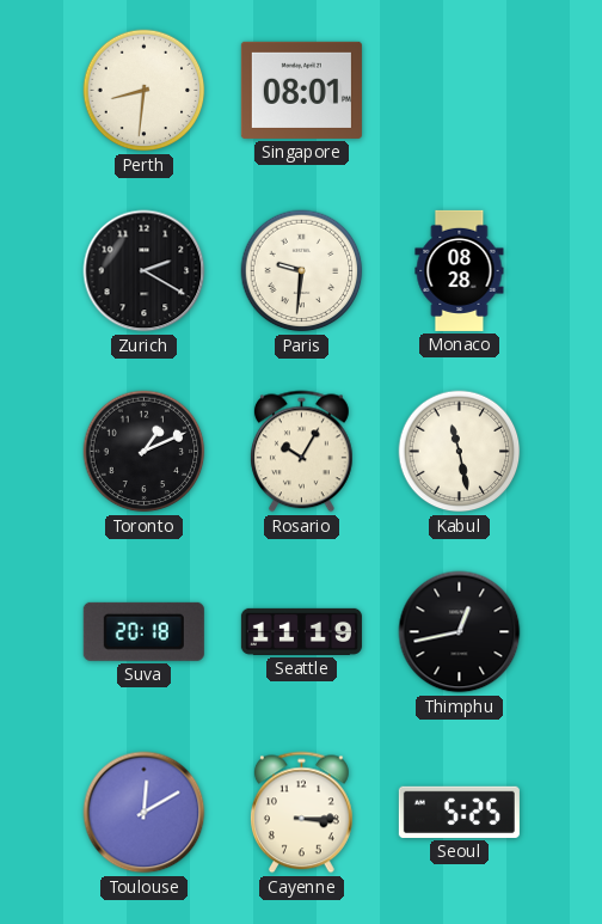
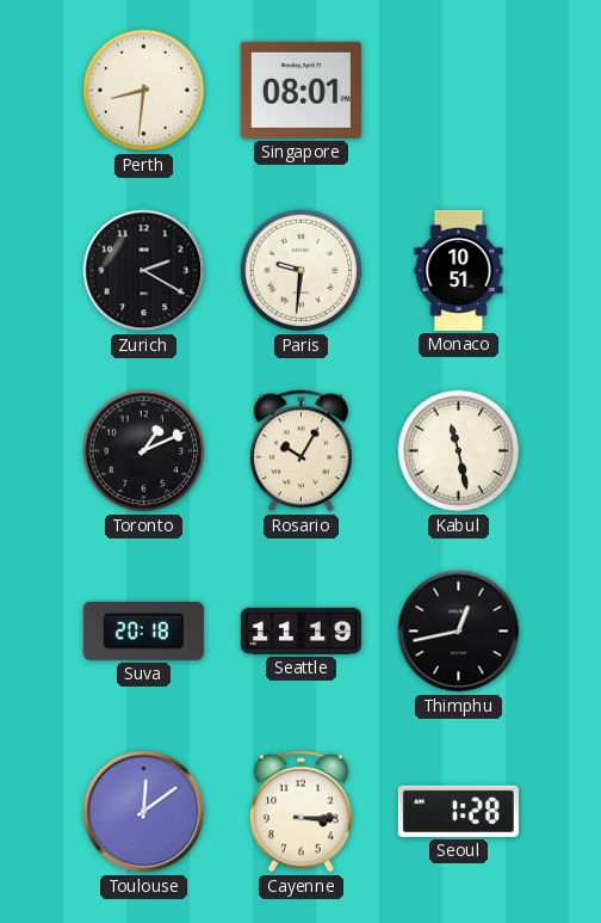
Monaco: 08:28 -> 10:51
Toulouse: 12:10 -> 12:09
Seoul: 5:25 -> 1:28
